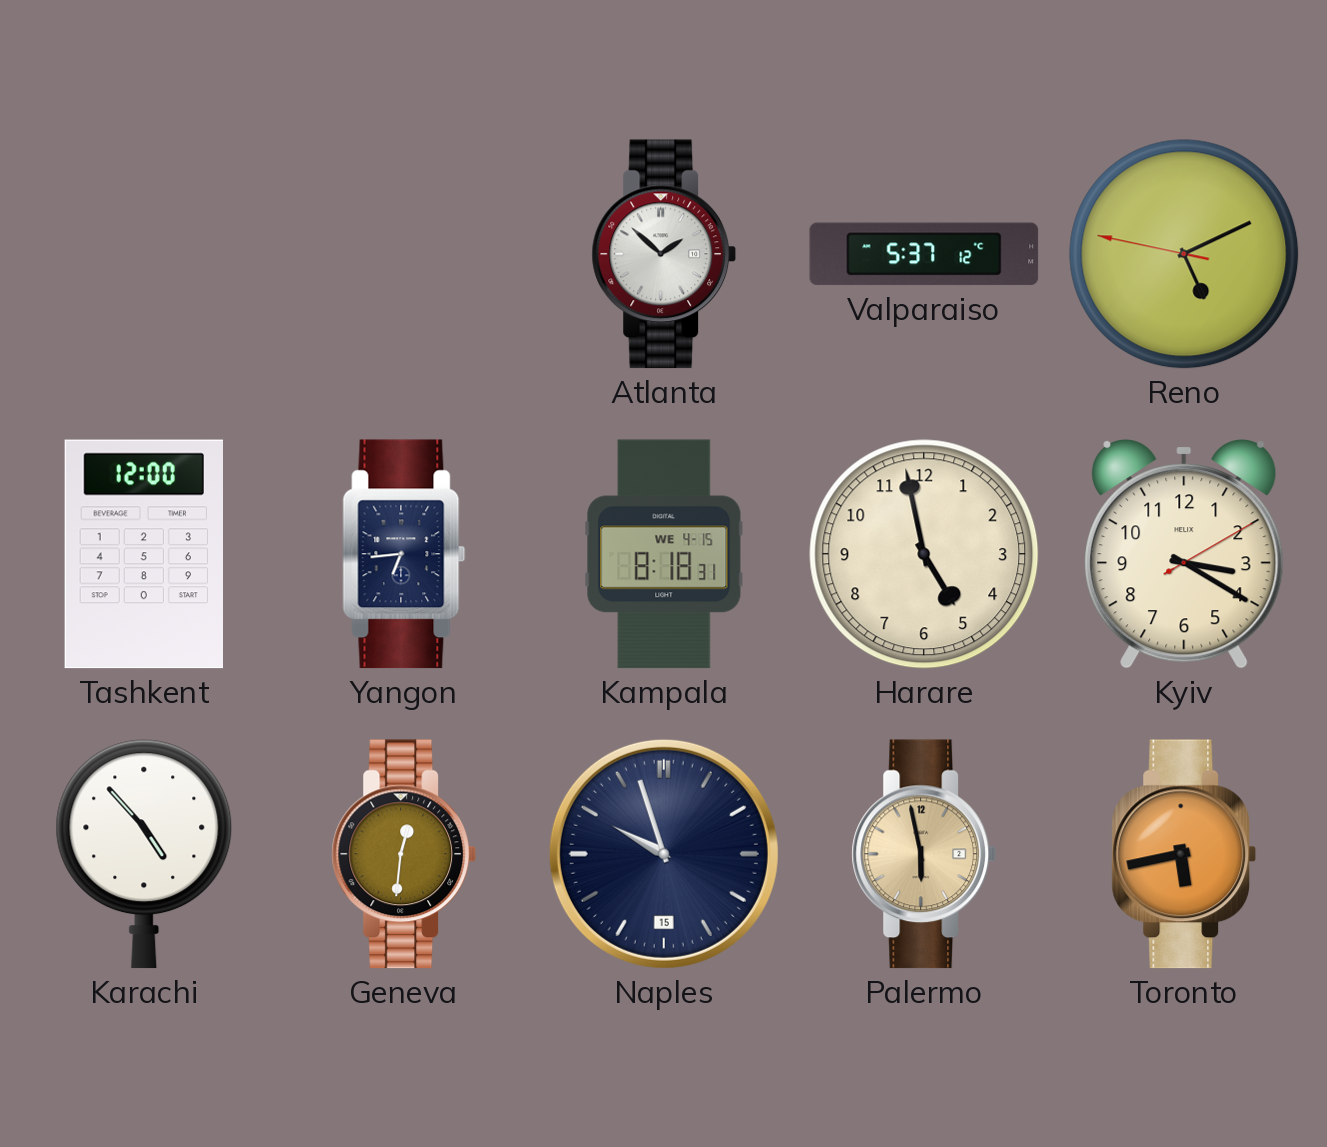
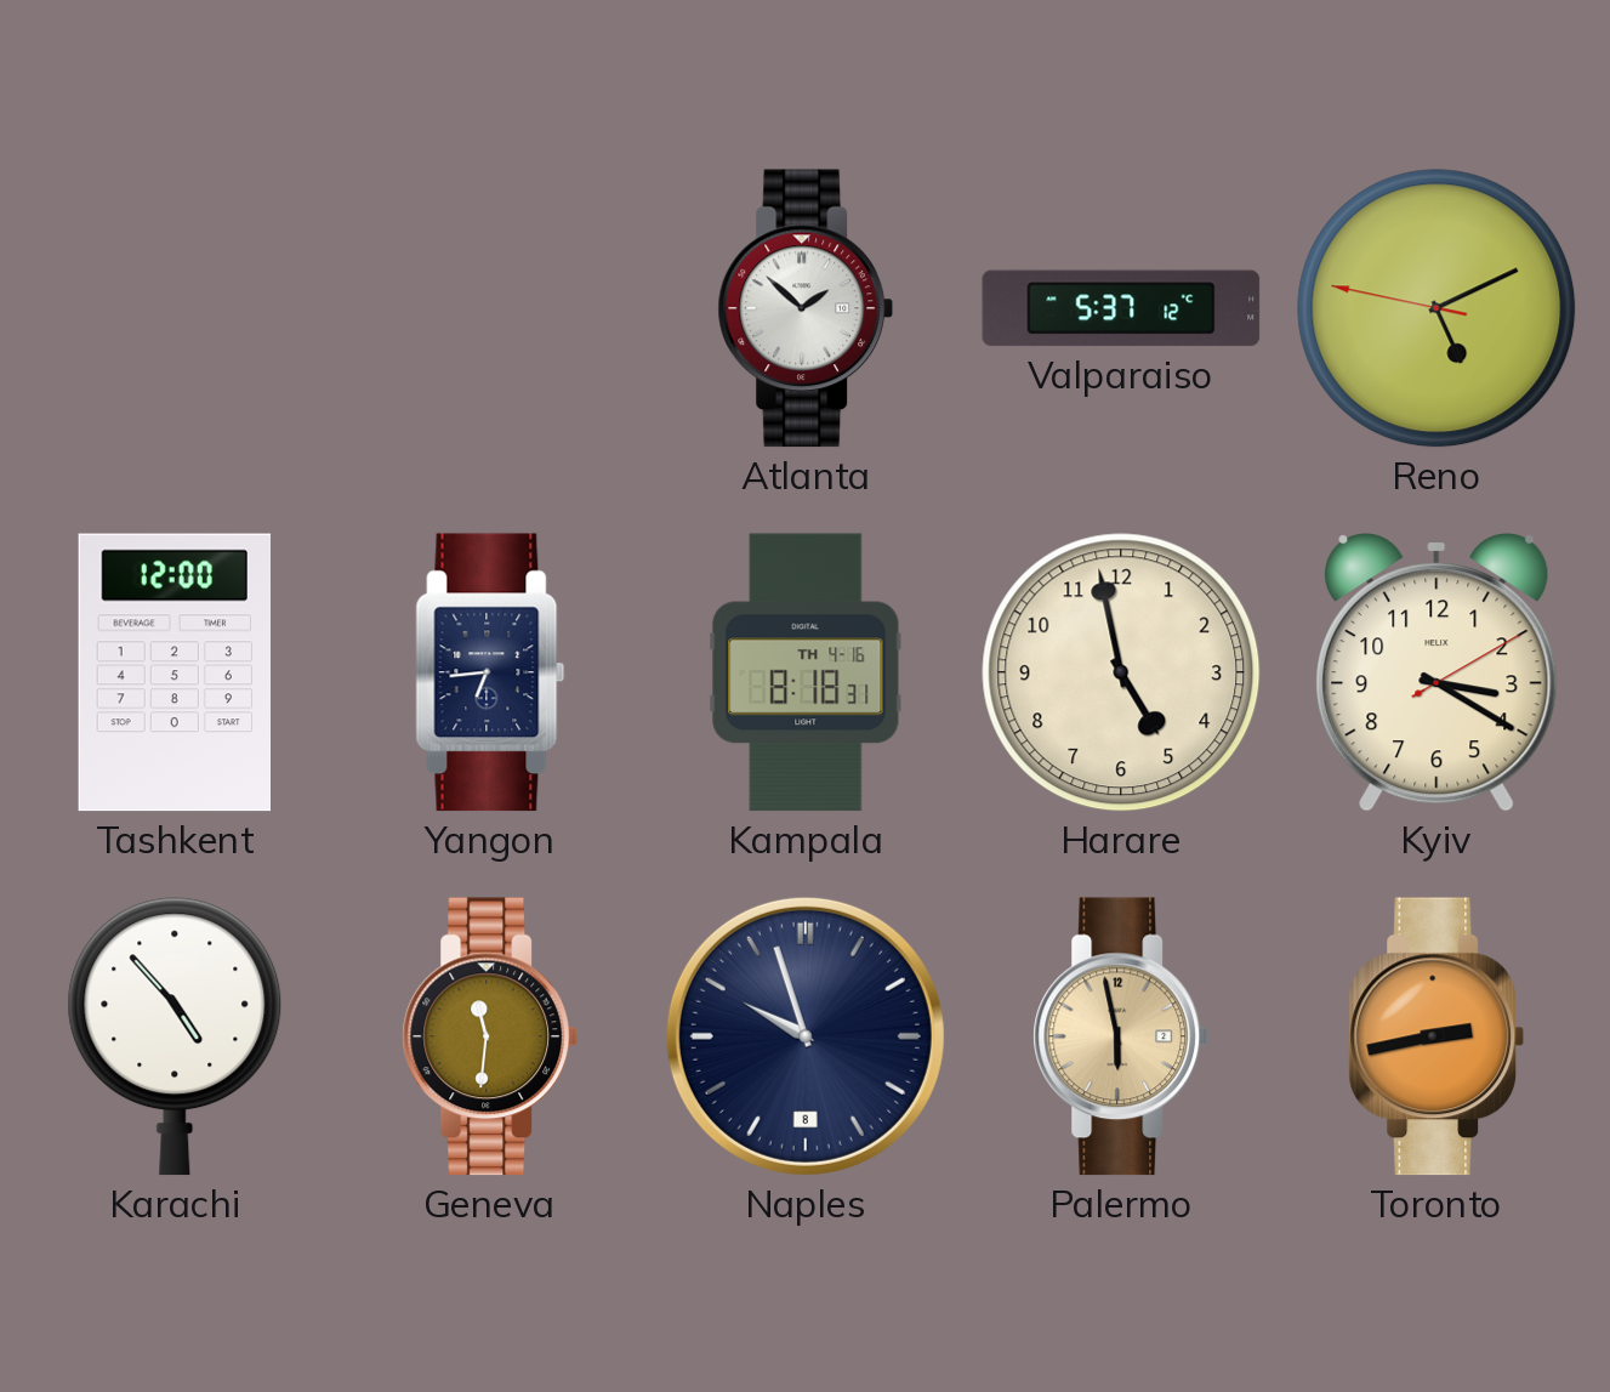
Kampala date: WE 4-15 -> TH 4-16
Geneva: 12:31 -> 11:31
Naples date: 15 -> 8
Toronto: 5:43 -> 2:43
